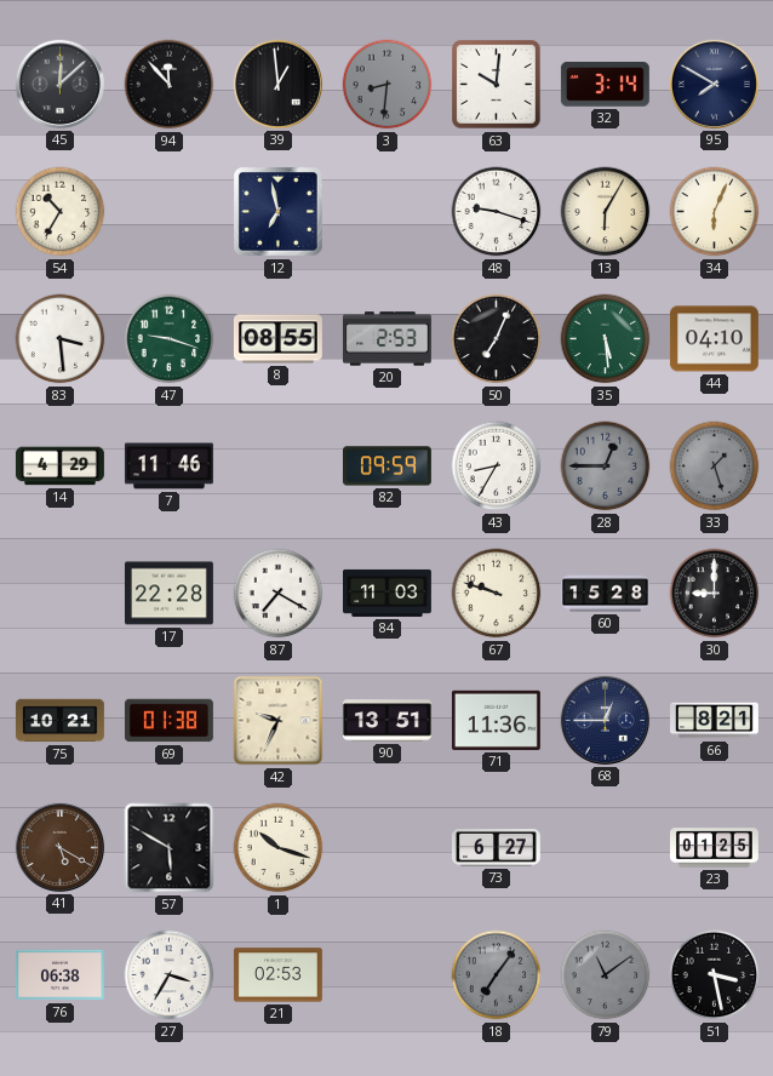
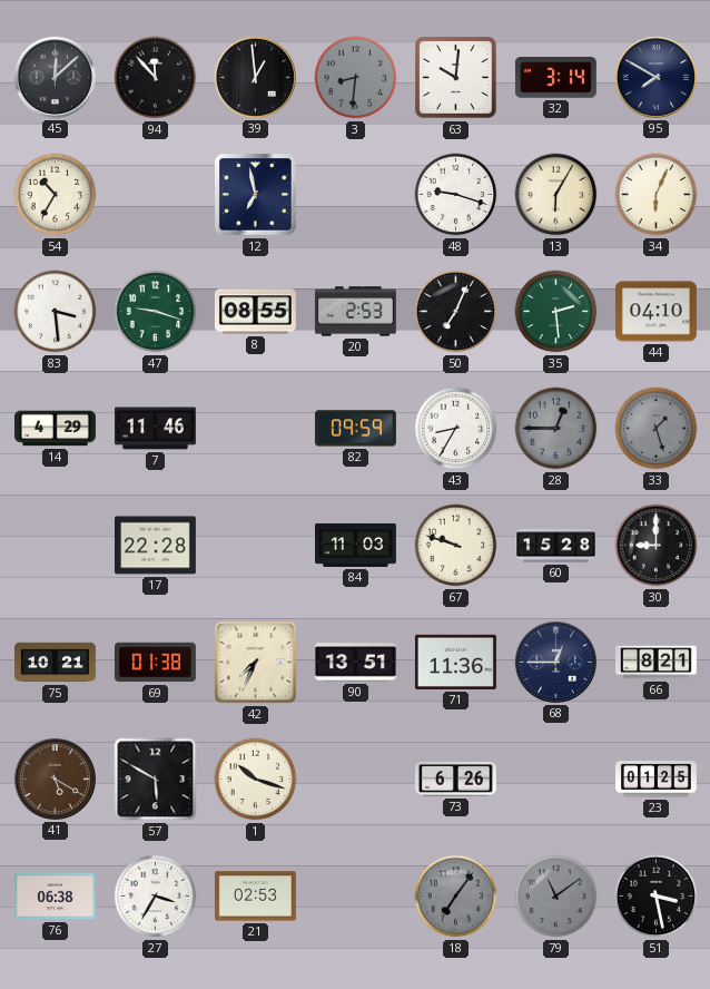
35: 5:29 -> 2:29
87: 7:20 -> none
42: 9:34 -> 7:34
73: 6:27 -> 6:26
